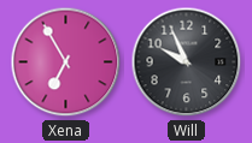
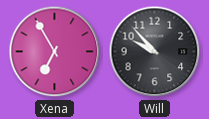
Will: 9:56 -> 9:53
